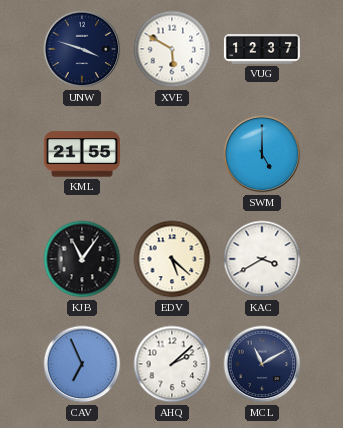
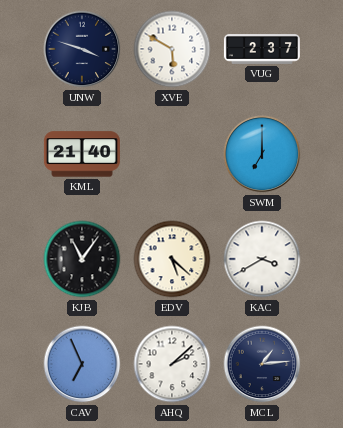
VUG: 12:37 -> 2:37
KML: 21:55 -> 21:40
SWM: 5:00 -> 7:00
MCL: 11:10 -> 1:14
